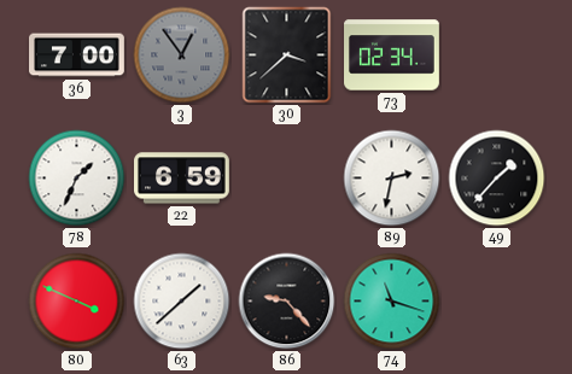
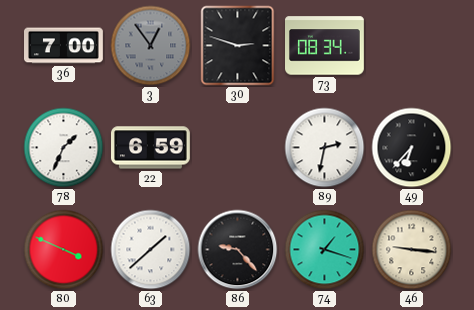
30: 3:38 -> 2:48
73: 02:34 -> 08:34
49: 1:37 -> 6:37
74: 11:18 -> 1:18
46: none -> 9:16
